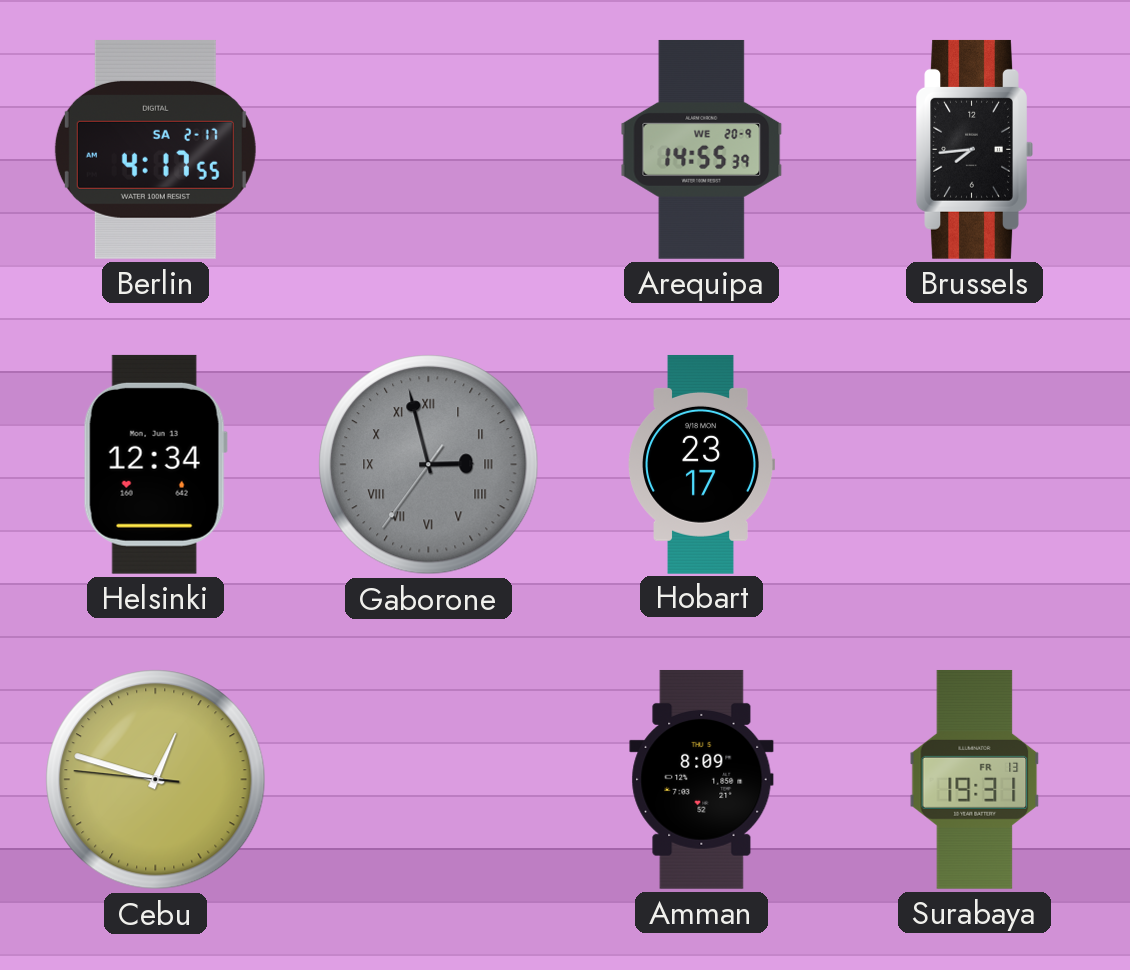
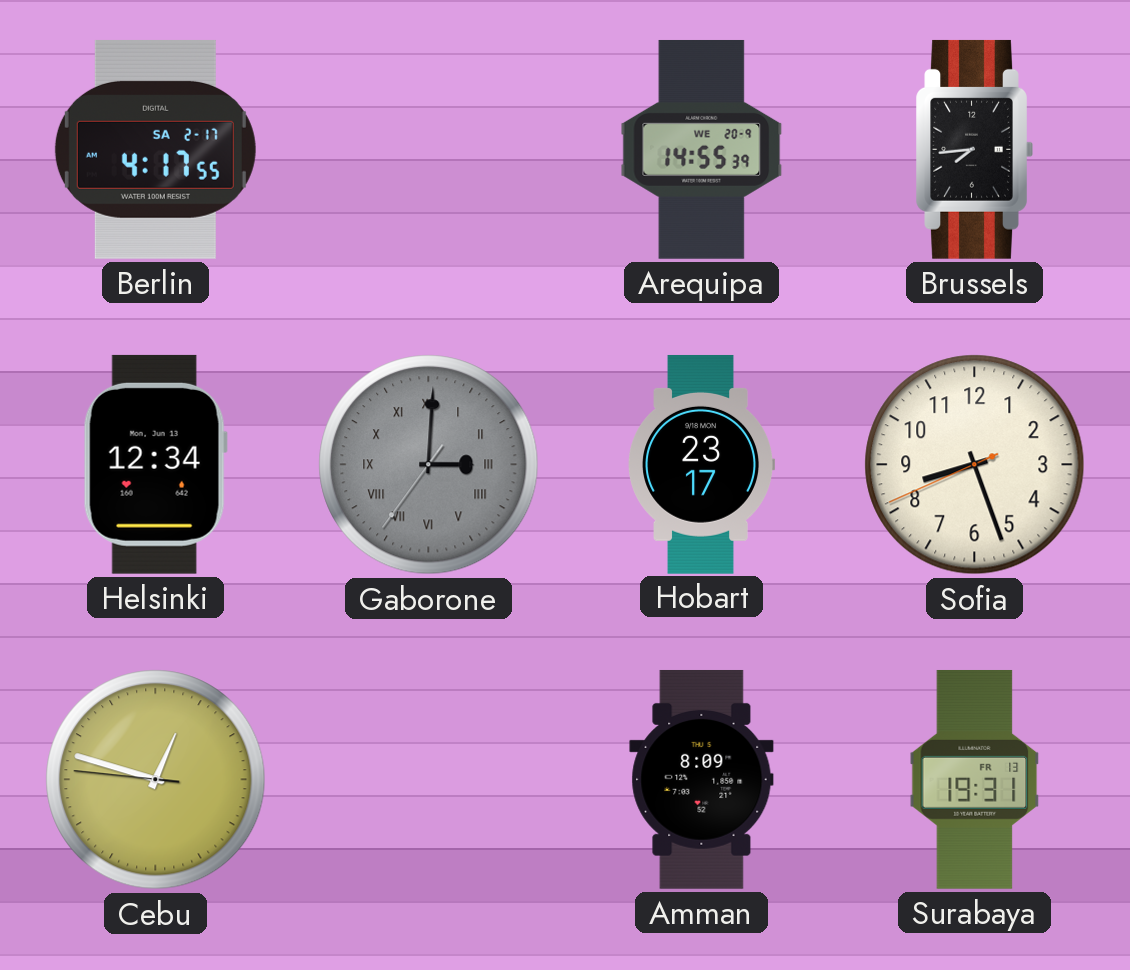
Gaborone: 2:57 -> 3:00
Sofia: none -> 8:26
